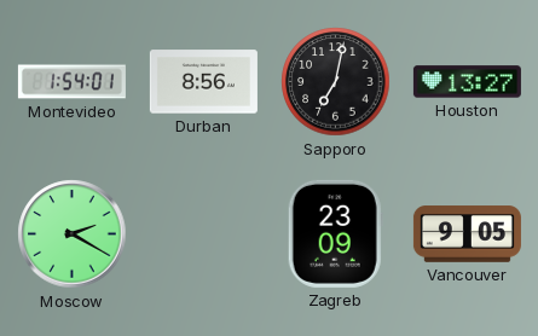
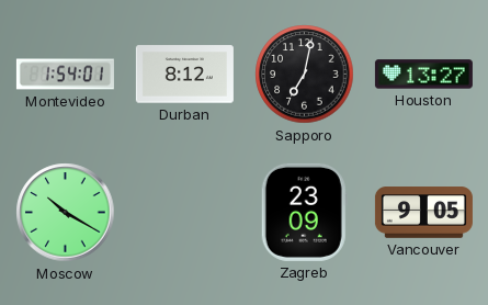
Durban: 8:56 -> 8:12
Moscow: 2:20 -> 10:20
